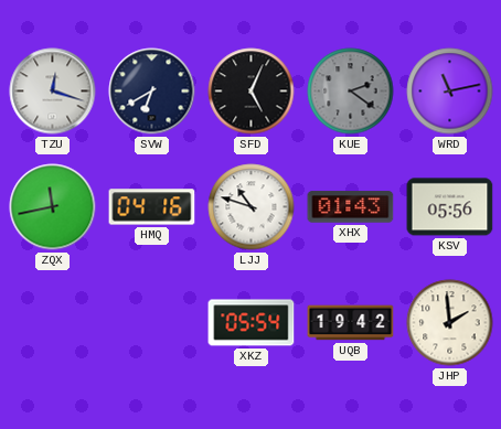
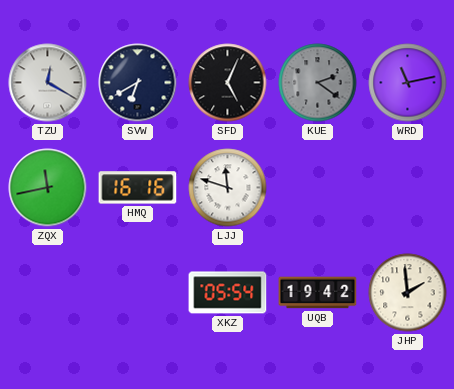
TZU: 12:18 -> 12:20
HMQ: 04:16 -> 16:16
LJJ: 10:48 -> 11:48
XHX: 01:43 -> none
KSV: 05:56 -> none
